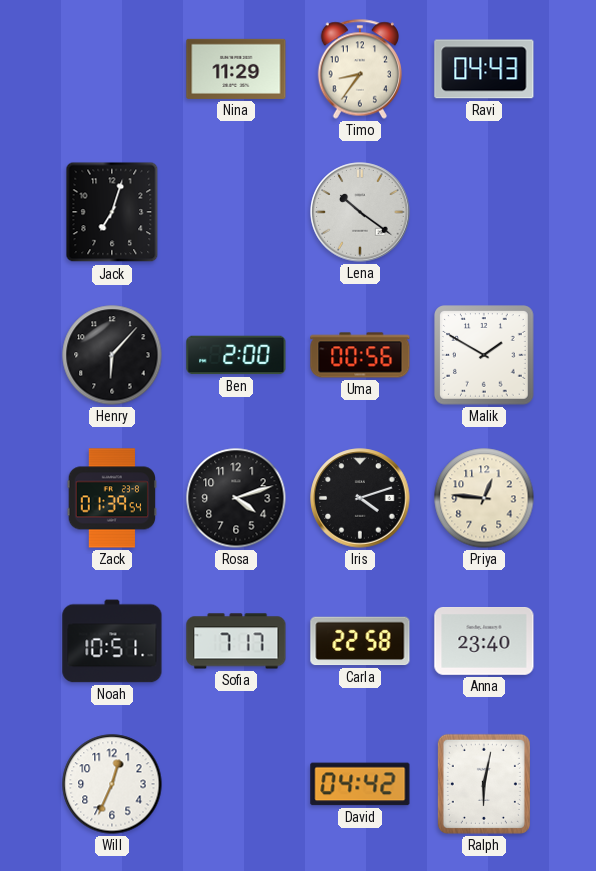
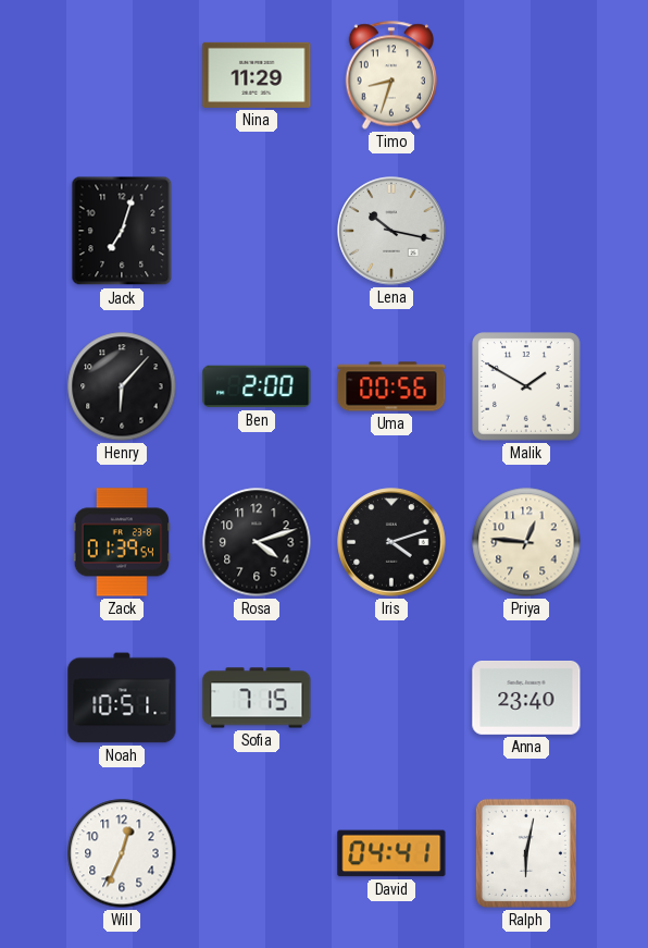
Timo: 8:36 -> 8:33
Ravi: 04:43 -> none
Lena: 10:21 -> 10:17
Sofia: 7:17 -> 7:15
Carla: 22:58 -> none
David: 04:42 -> 04:41
